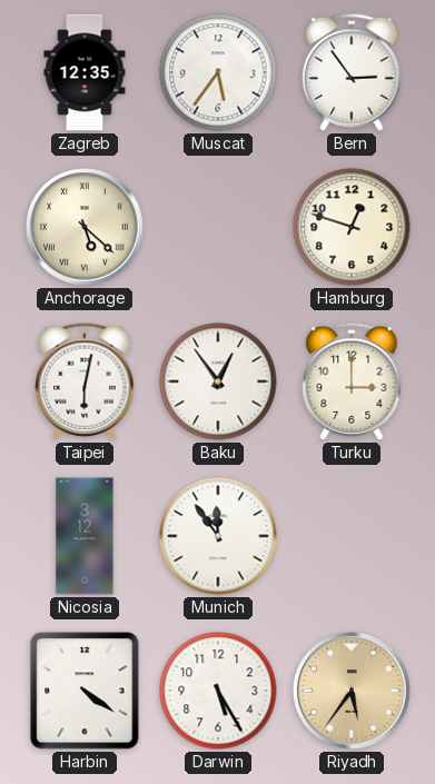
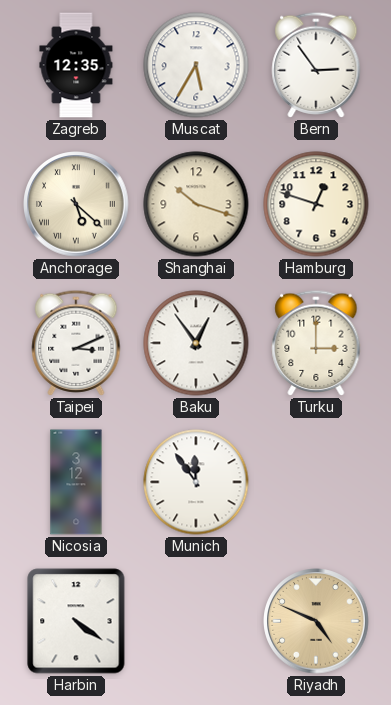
Muscat: 5:36 -> 5:35
Shanghai: none -> 10:18
Taipei: 6:02 -> 3:11
Darwin: 5:25 -> none
Riyadh: 5:36 -> 4:49
